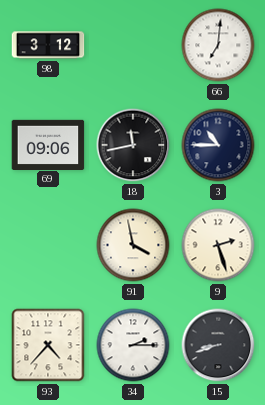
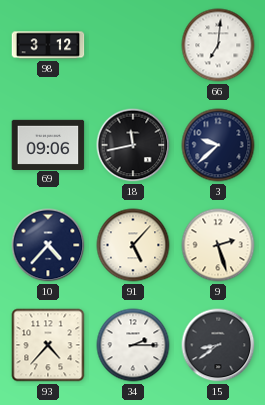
3: 10:45 -> 9:38
10: none -> 4:37
91: 3:58 -> 5:07
15: 8:42 -> 8:39
